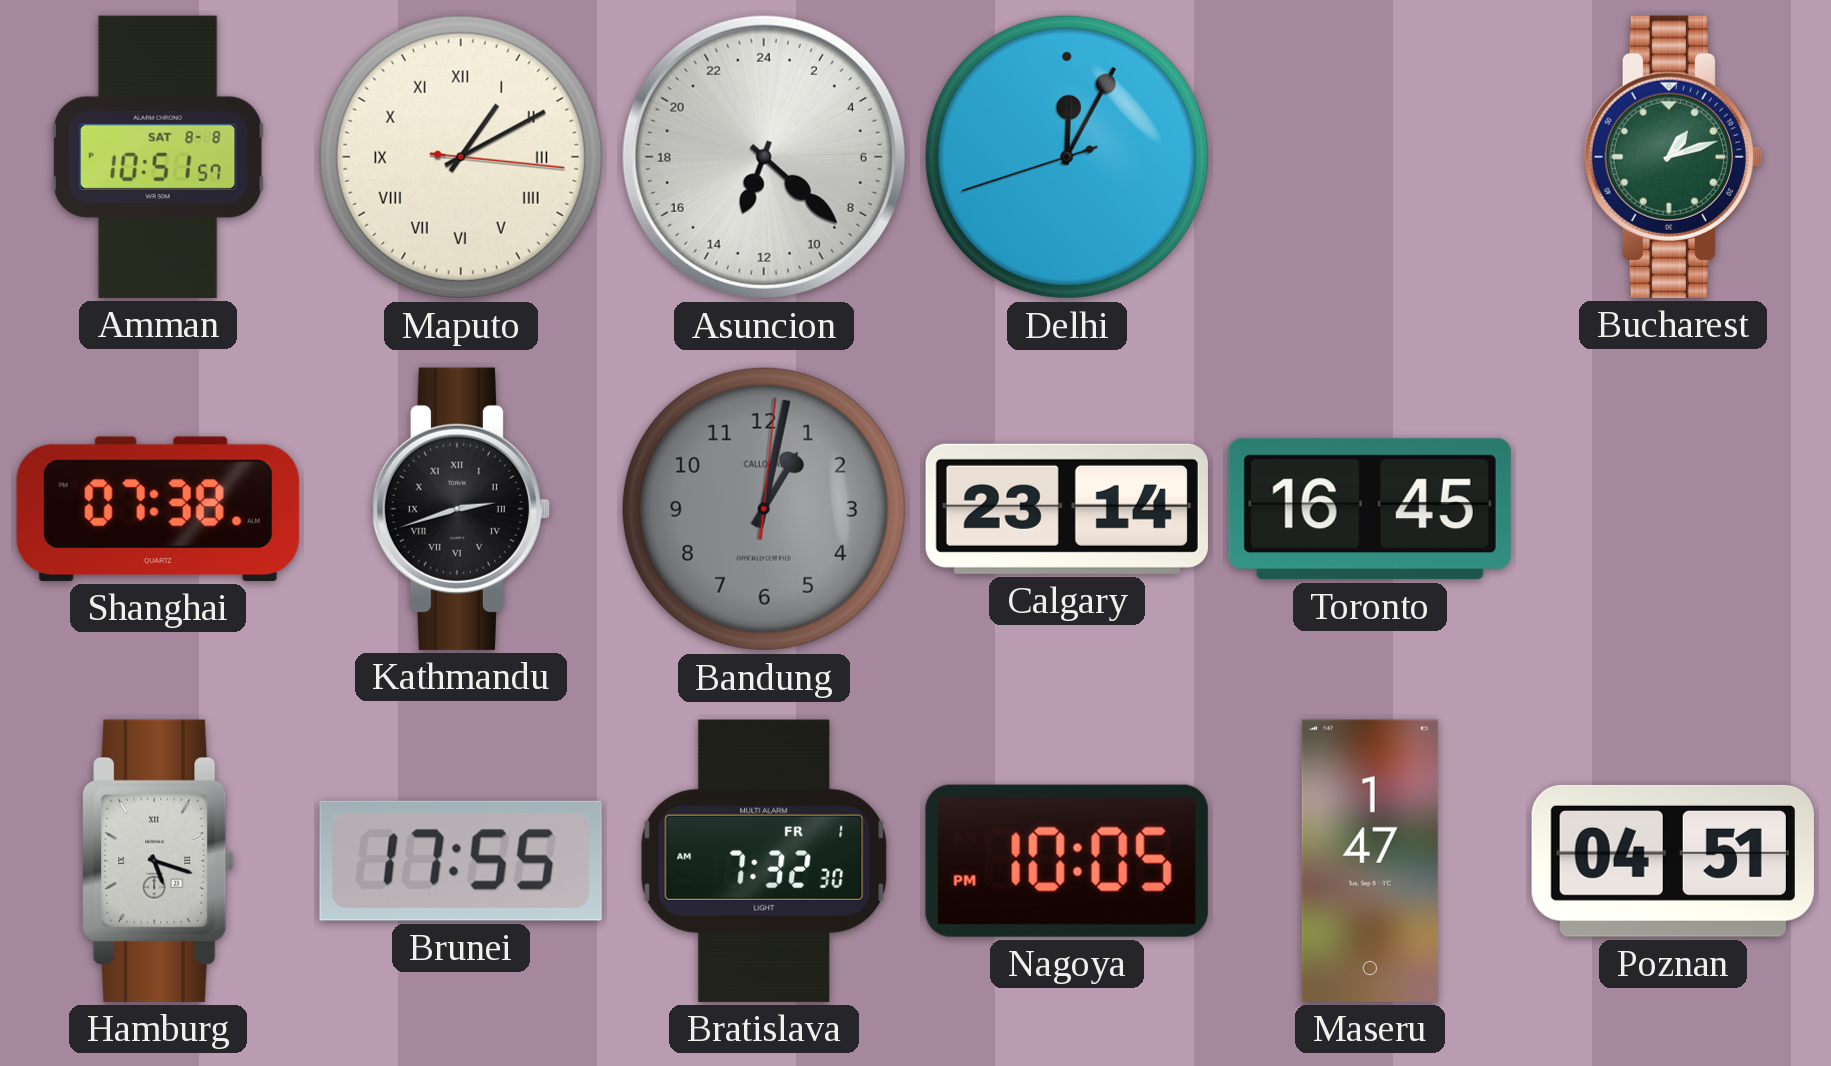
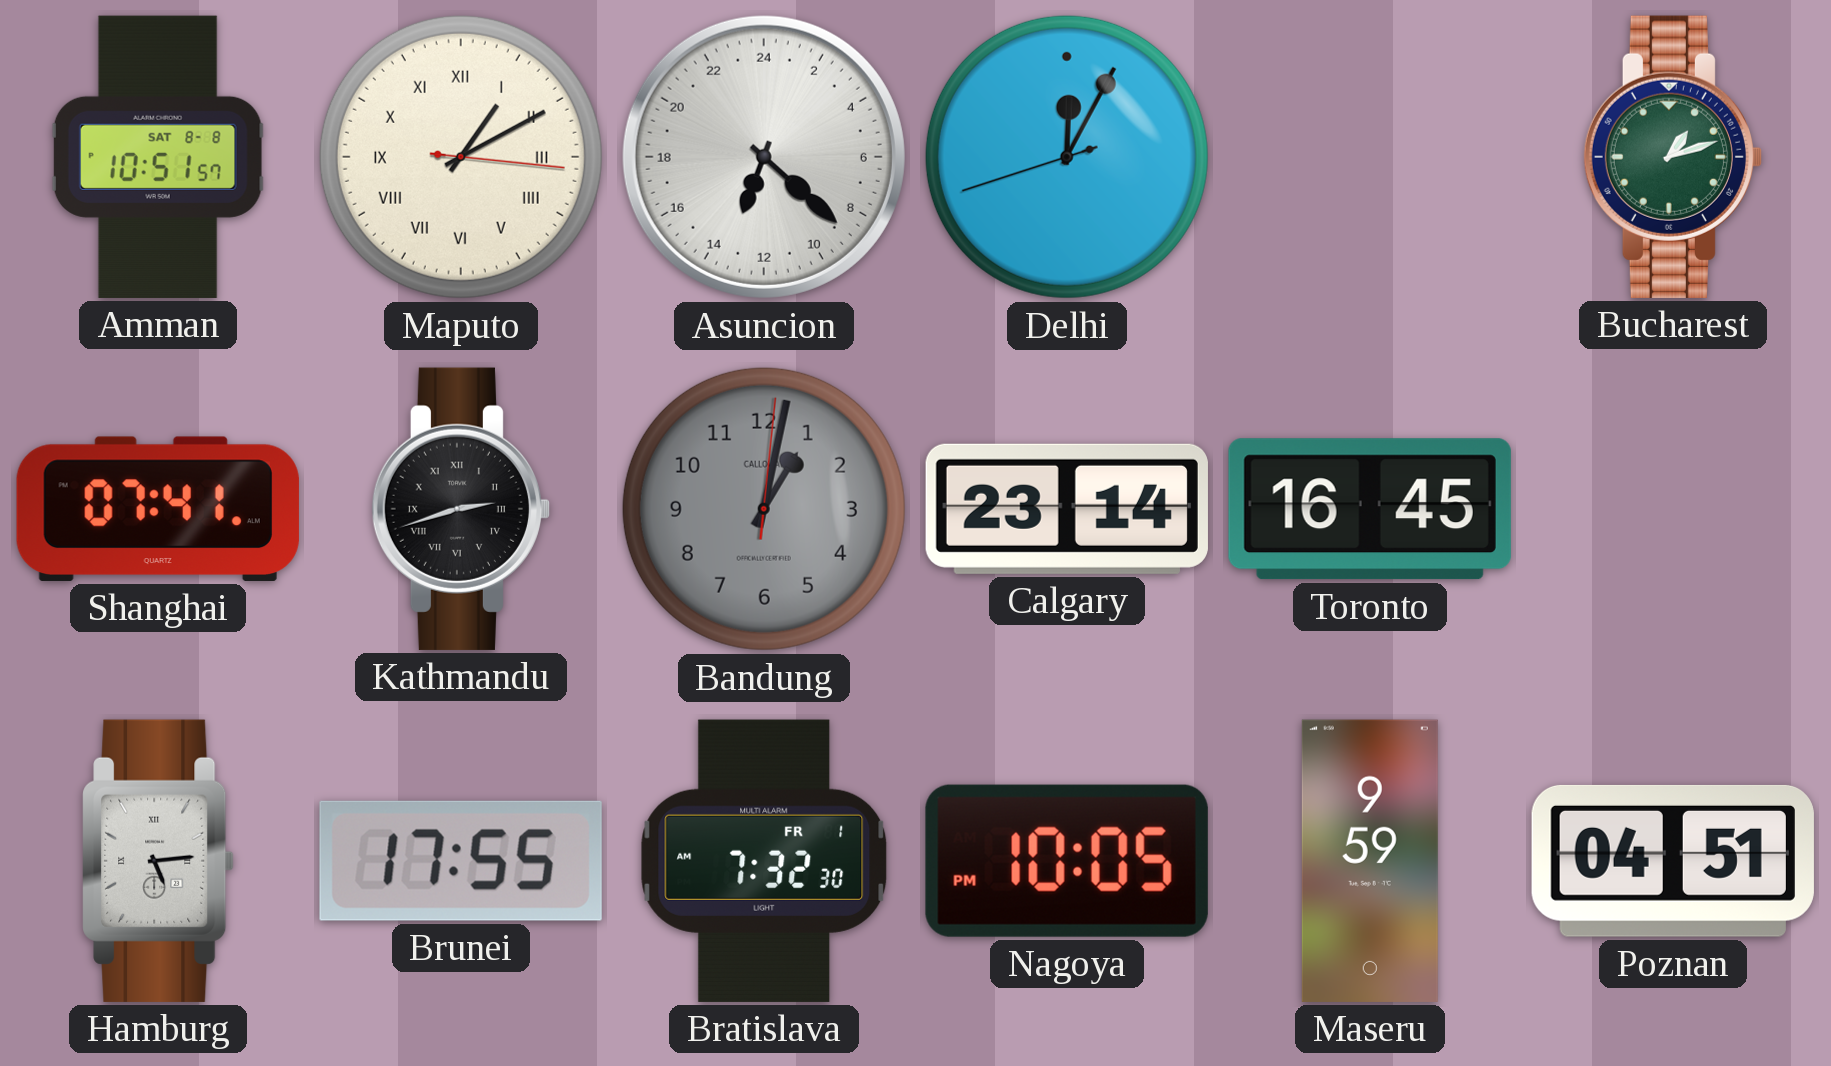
Shanghai: 07:38 -> 07:41
Hamburg: 5:18 -> 5:14
Maseru: 1:47 -> 9:59
